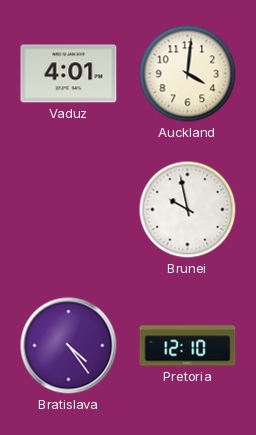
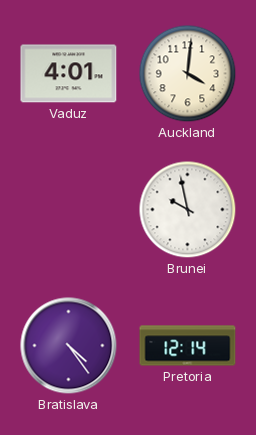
Pretoria: 12:10 -> 12:14
